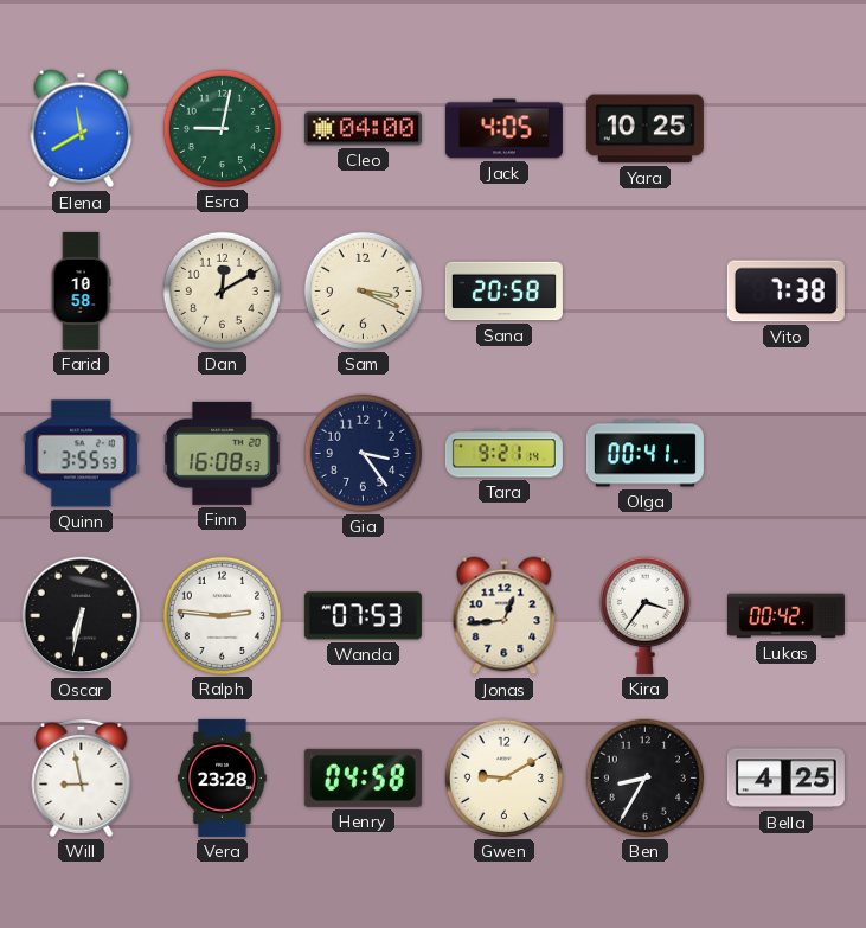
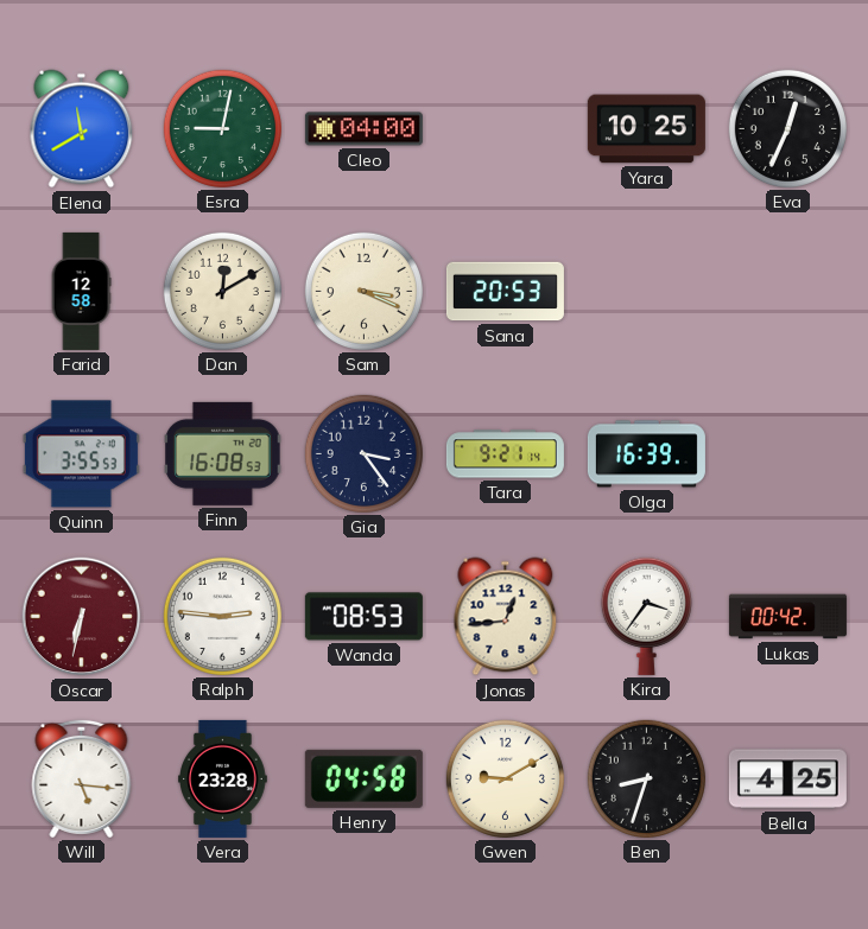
Jack: 4:05 -> none
Eva: none -> 12:34
Farid: 10:58 -> 12:58
Sana: 20:58 -> 20:53
Vito: 7:38 -> none
Olga: 00:41 -> 16:39
Oscar dial: black -> burgundy
Wanda: 07:53 -> 08:53
Will: 8:58 -> 5:16
Ben: 8:35 -> 8:33
